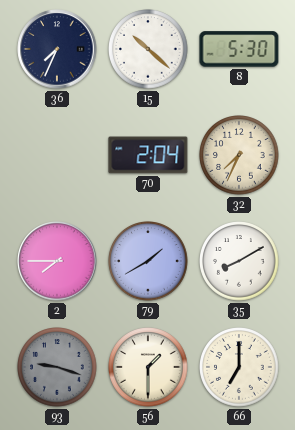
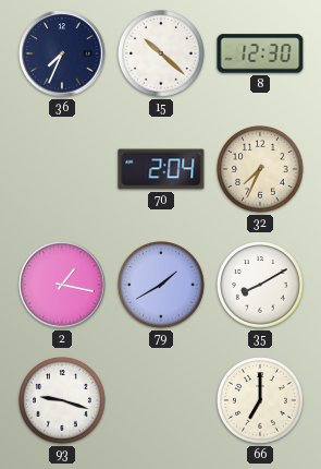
8: 5:30 -> 12:30
2: 7:45 -> 1:17
93 dial: grey -> white
56: 1:30 -> none
